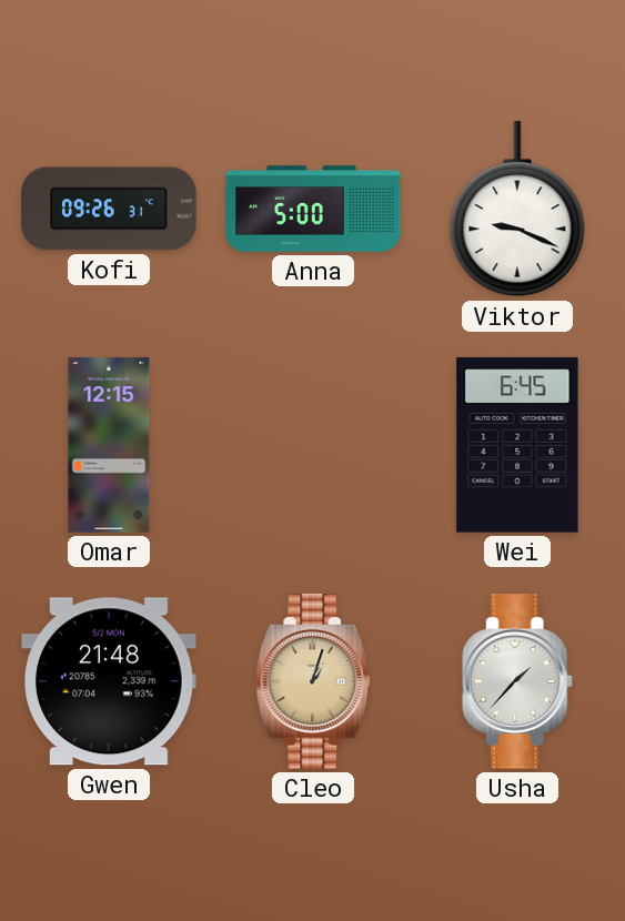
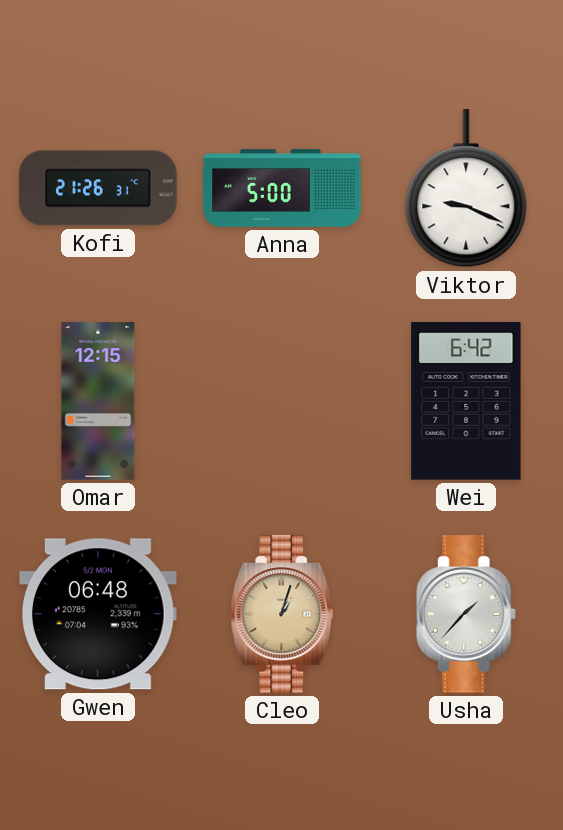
Kofi: 09:26 -> 21:26
Wei: 6:45 -> 6:42
Gwen: 21:48 -> 06:48
